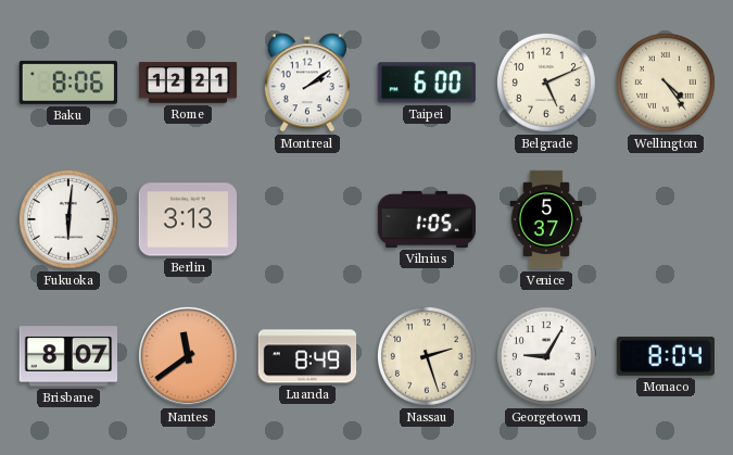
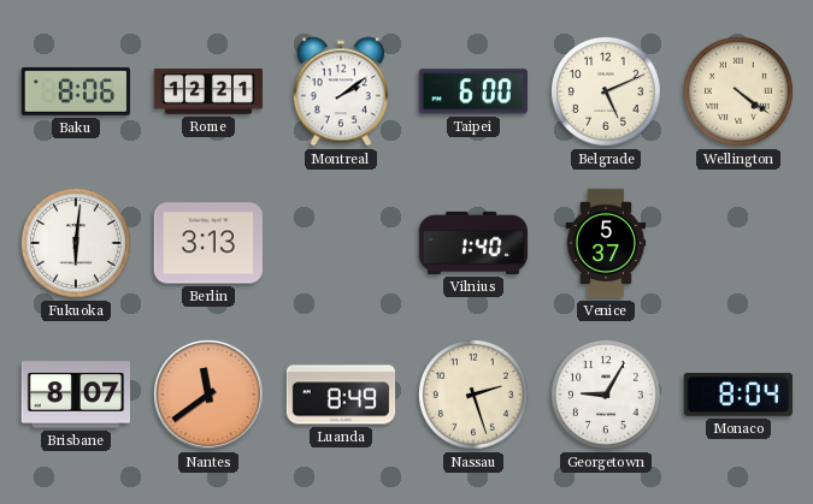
Wellington: 4:24 -> 4:21
Vilnius: 1:05 -> 1:40
